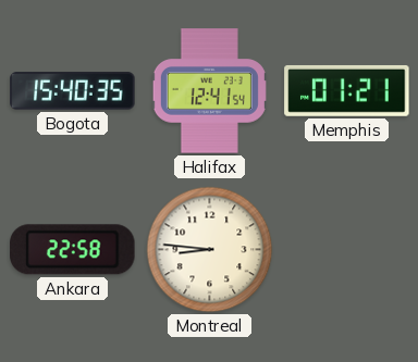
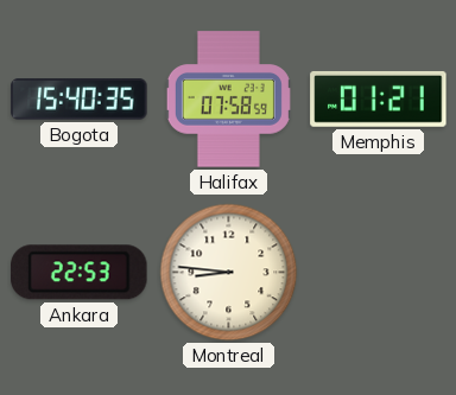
Halifax: 12:41 -> 07:58
Ankara: 22:58 -> 22:53
